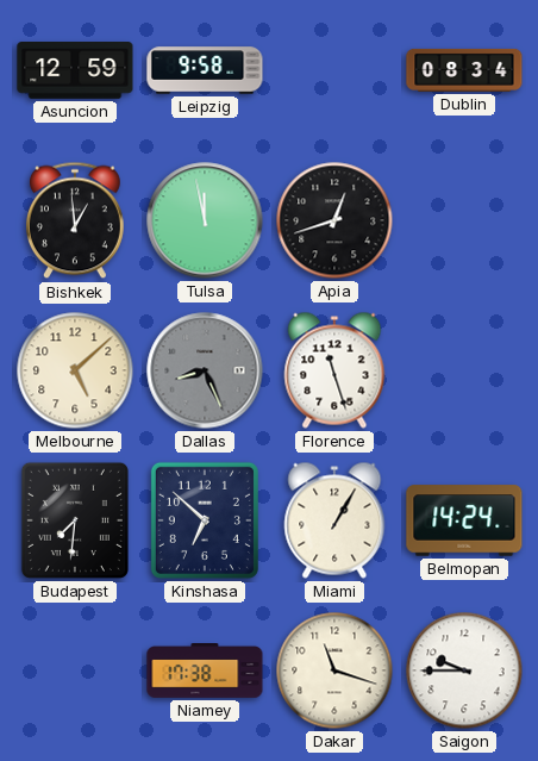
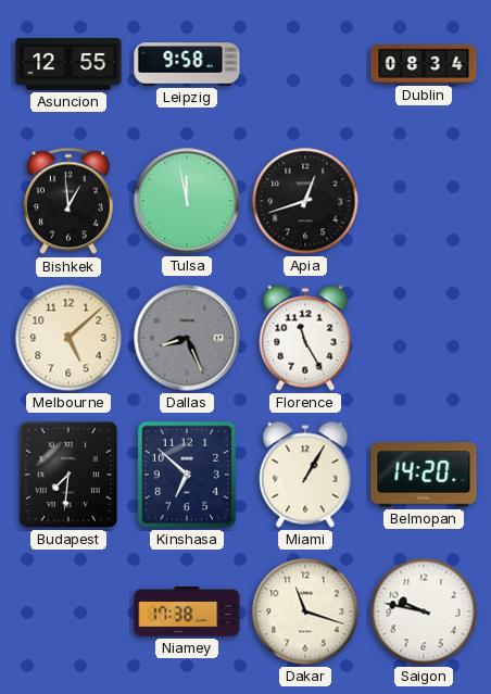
Asuncion: 12:59 -> 12:55
Florence: 11:27 -> 11:25
Belmopan: 14:24 -> 14:20
Saigon: 9:45 -> 9:47
